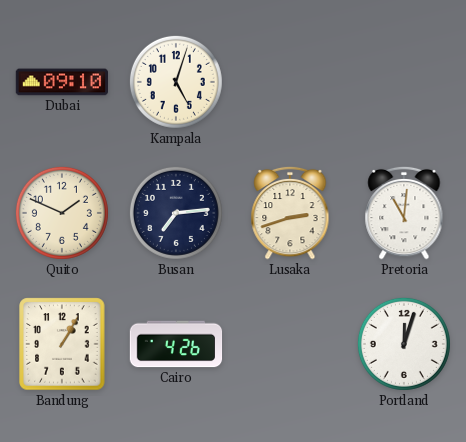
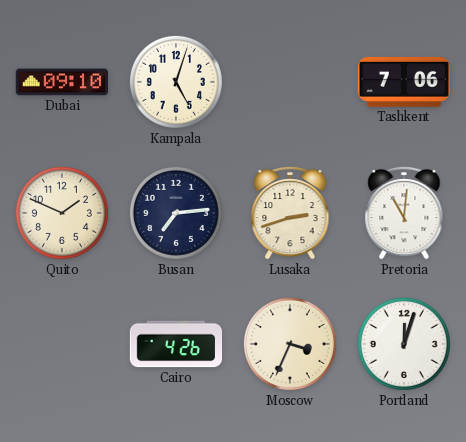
Tashkent: none -> 7:06
Bandung: 1:05 -> none
Moscow: none -> 3:34
